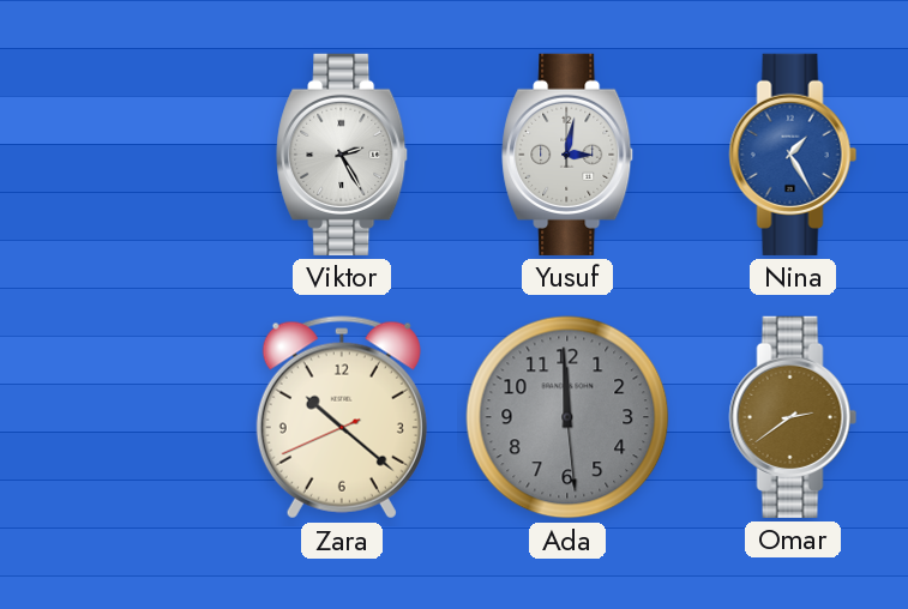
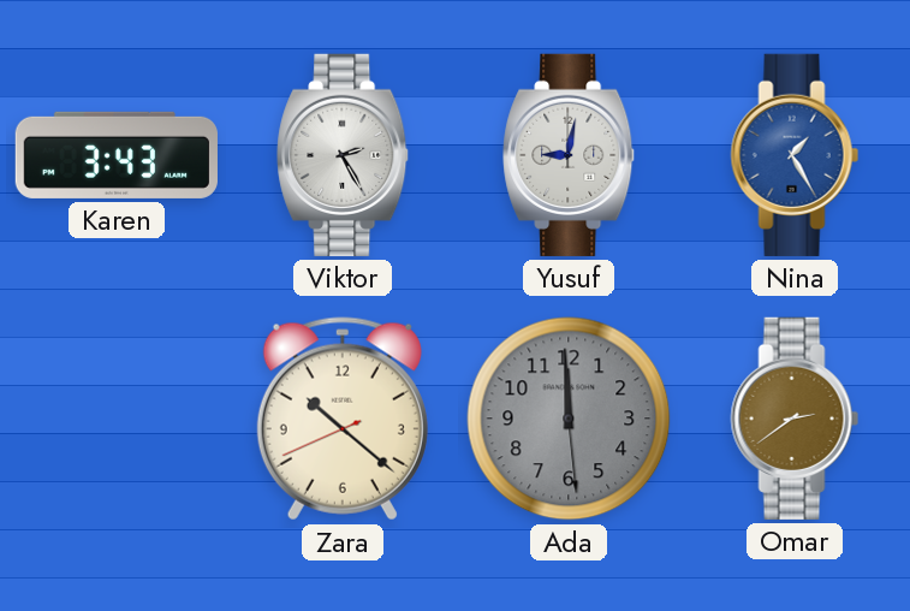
Karen: none -> 3:43
Yusuf: 3:02 -> 9:02
